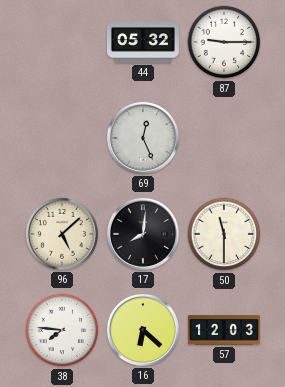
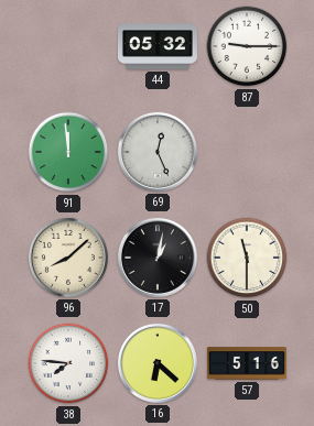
91: none -> 11:59
96: 5:08 -> 8:08
17: 8:01 -> 1:02
57: 12:03 -> 5:16
